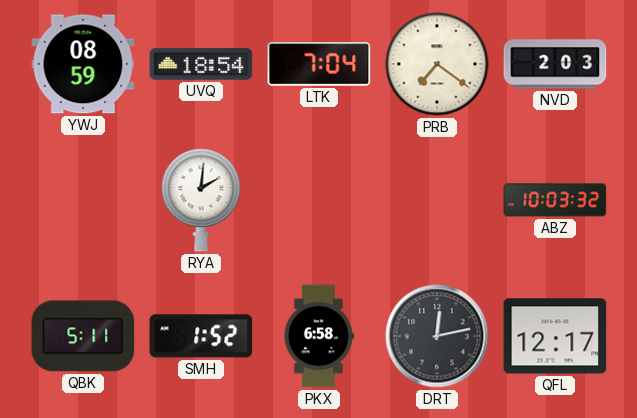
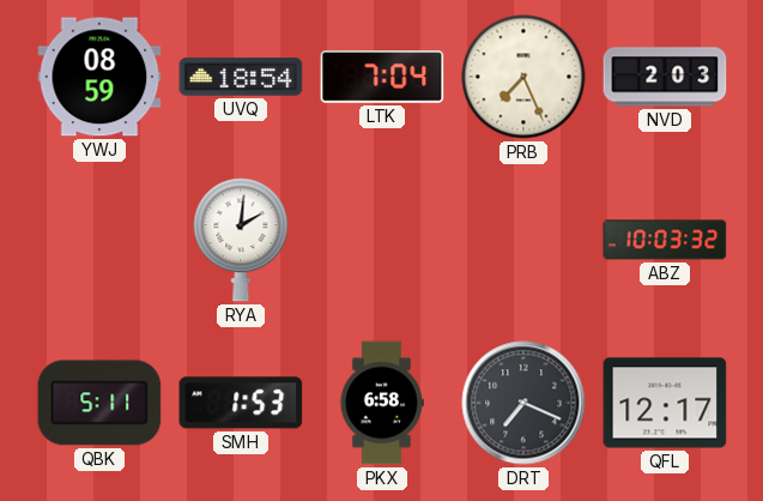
PRB: 7:21 -> 7:26
SMH: 1:52 -> 1:53
DRT: 12:13 -> 7:19
